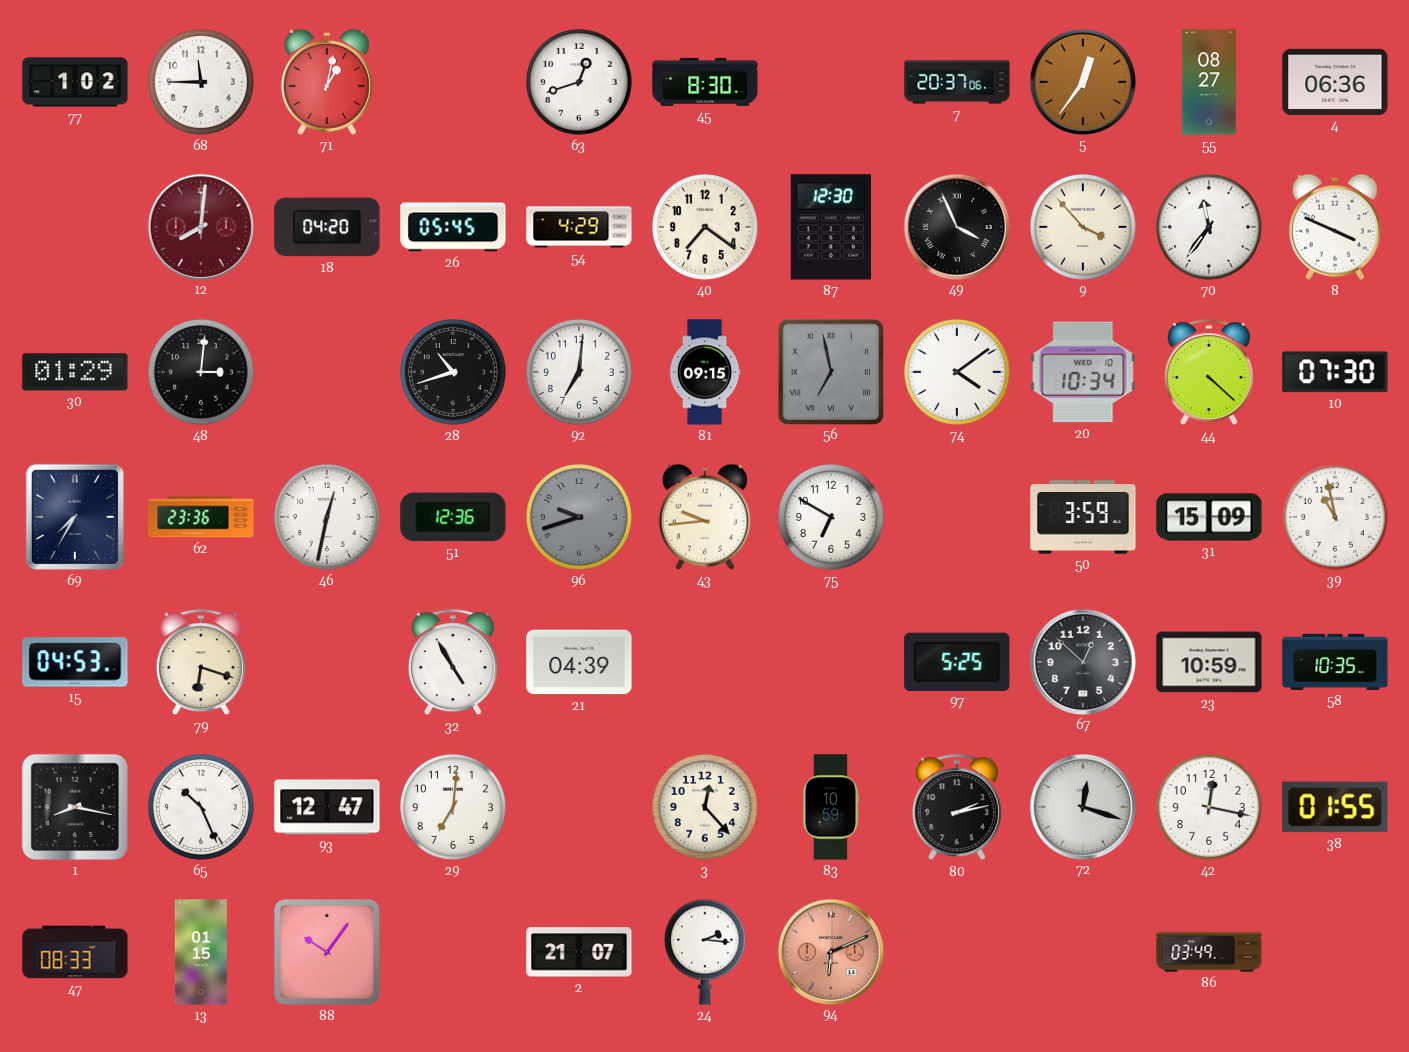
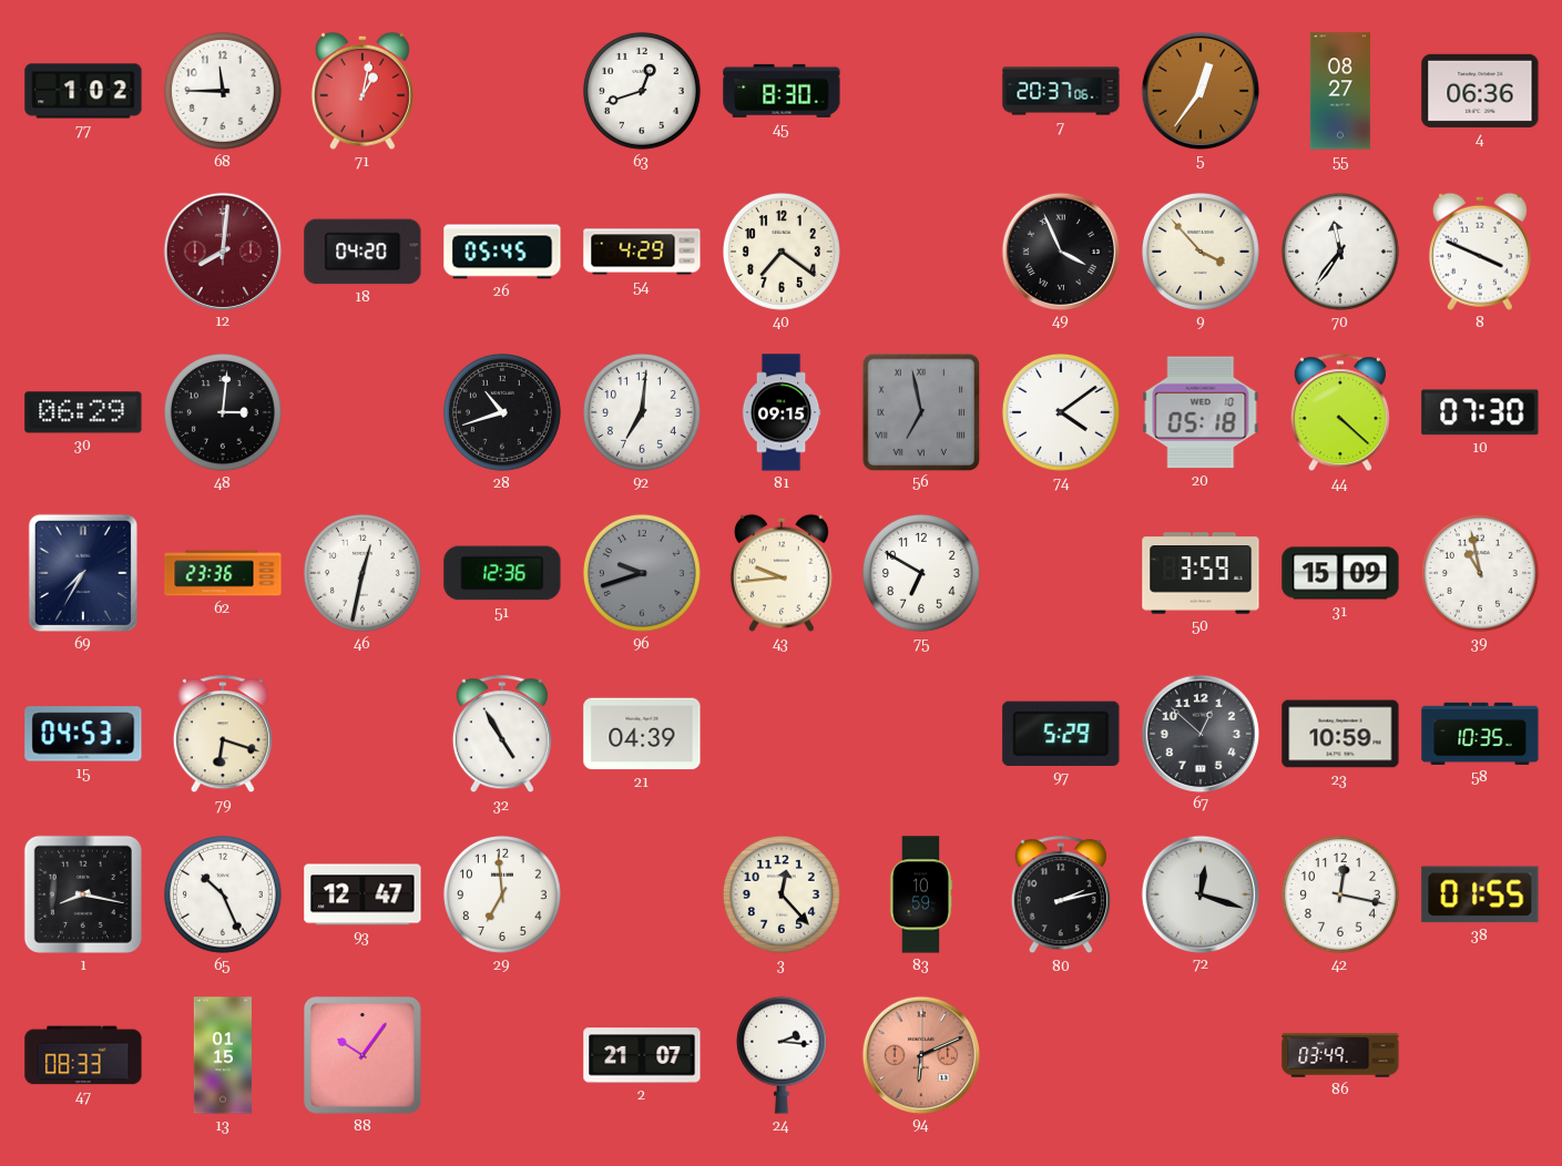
87: 12:30 -> none
30: 01:29 -> 06:29
20: 10:34 -> 05:18
97: 5:25 -> 5:29
29: 7:01 -> 6:59
